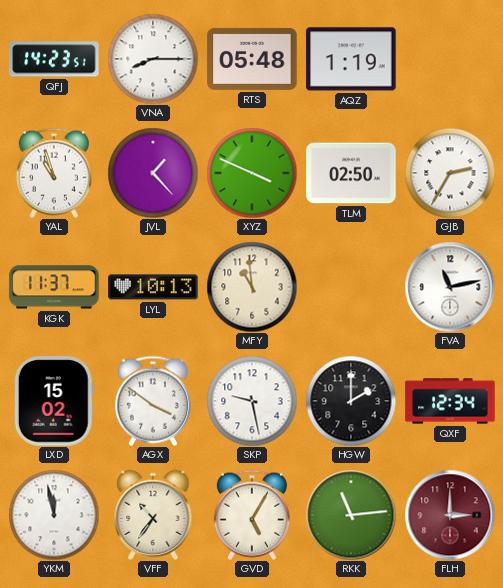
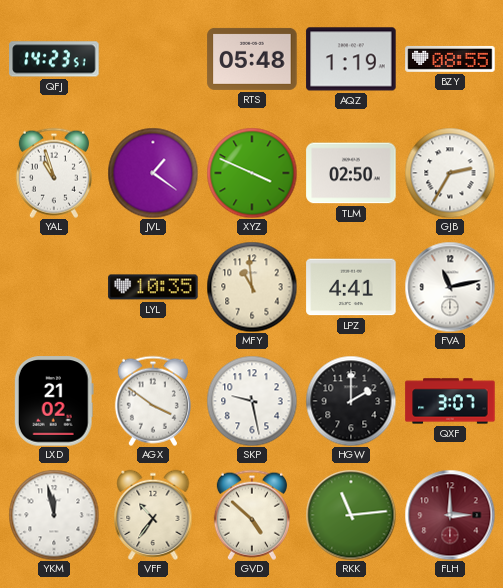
VNA: 8:15 -> none
BZY: none -> 08:55
JVL: 1:23 -> 1:21
KGK: 11:37 -> none
LYL: 10:13 -> 10:35
LPZ: none -> 4:41
LXD: 15:02 -> 21:02
QXF: 12:34 -> 3:07
GVD: 5:05 -> 4:52
